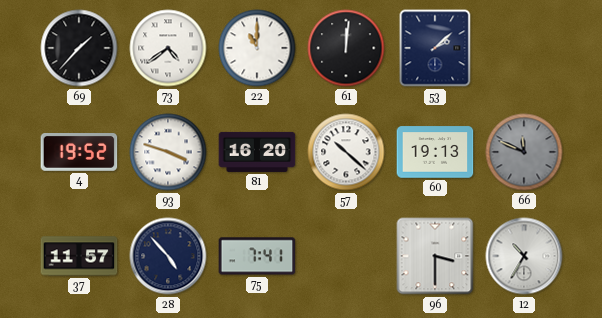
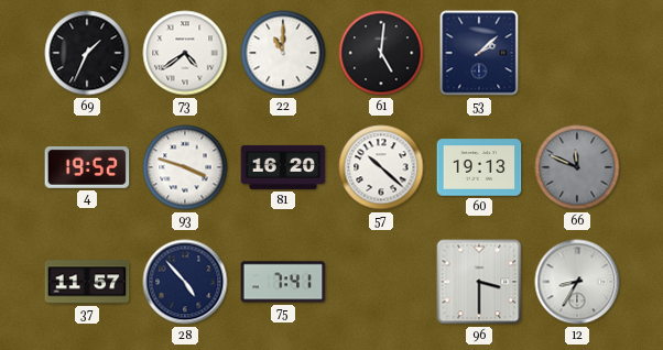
69: 1:37 -> 1:34
61: 12:01 -> 5:01
12: 10:35 -> 8:35
